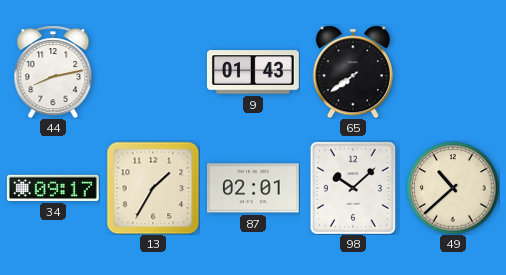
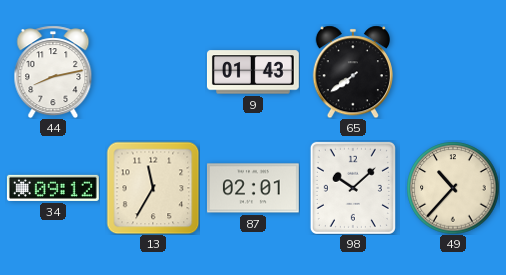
34: 09:17 -> 09:12
13: 1:35 -> 11:35
49: 10:38 -> 10:37
